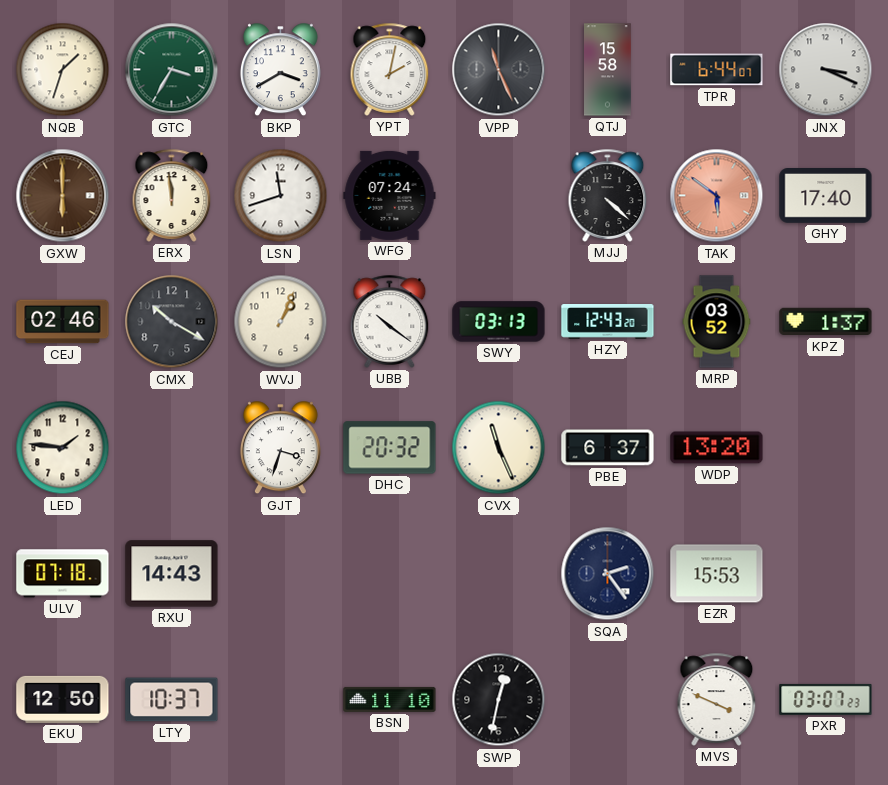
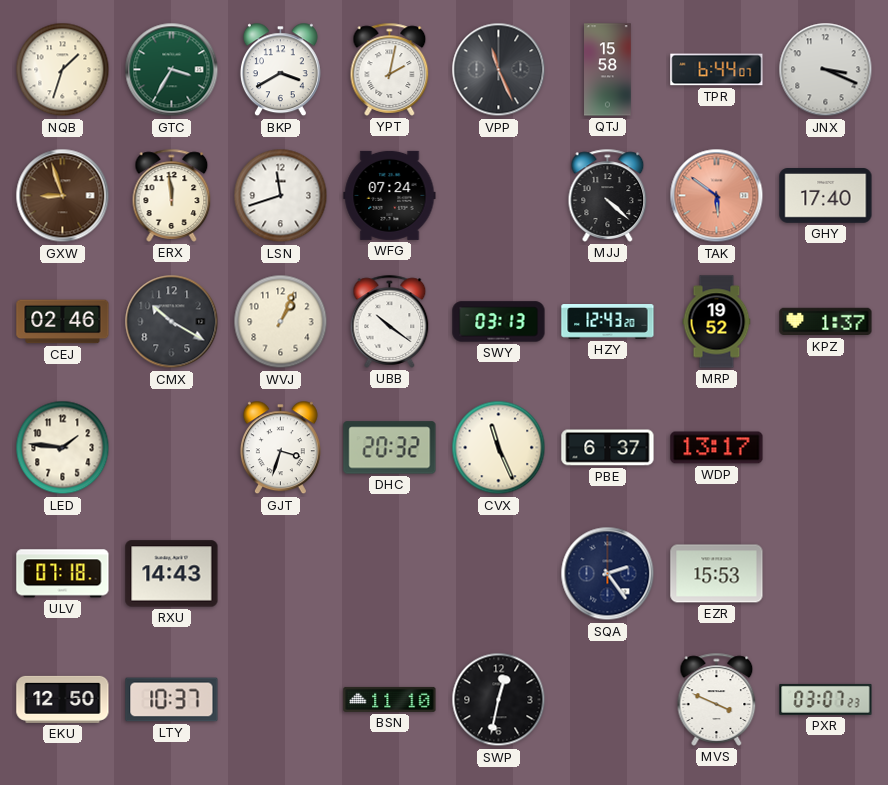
GXW: 6:00 -> 8:57
MRP: 03:52 -> 19:52
WDP: 13:20 -> 13:17
